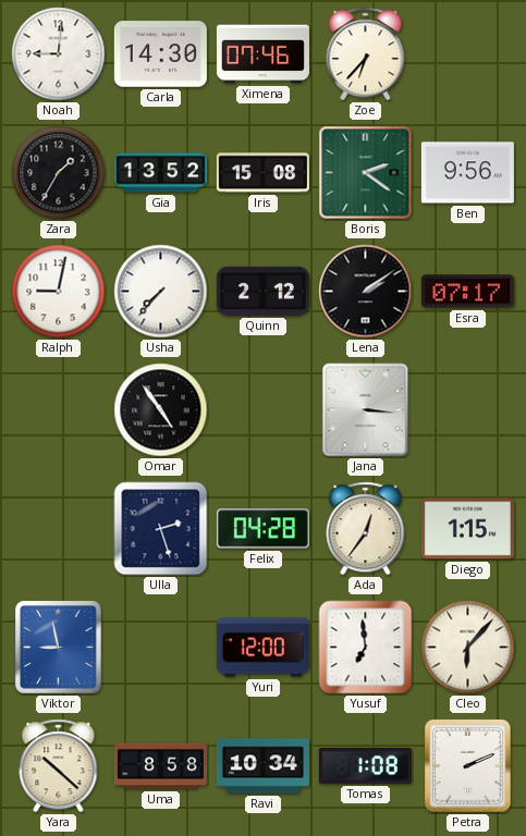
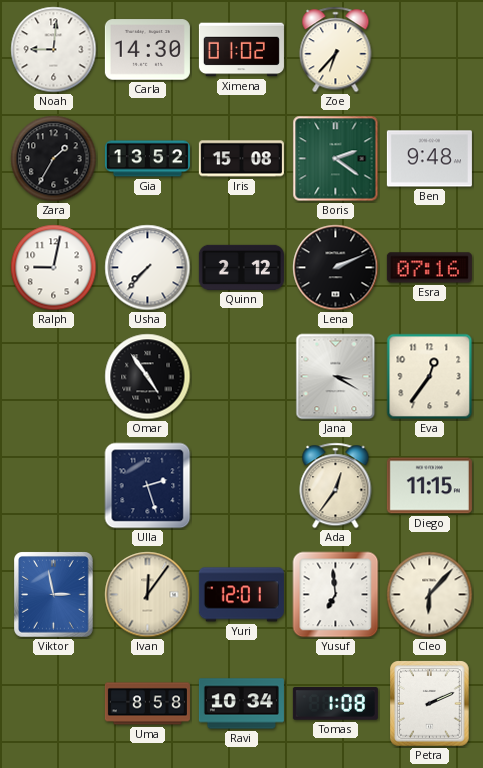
Ximena: 07:46 -> 01:02
Ben: 9:56 -> 9:48
Lena: 2:09 -> 2:11
Esra: 07:17 -> 07:16
Jana: 3:16 -> 3:20
Eva: none -> 12:36
Felix: 04:28 -> none
Diego: 1:15 -> 11:15
Viktor: 8:58 -> 2:58
Ivan: none -> 12:06
Yuri: 12:00 -> 12:01
Yara: 10:22 -> none
